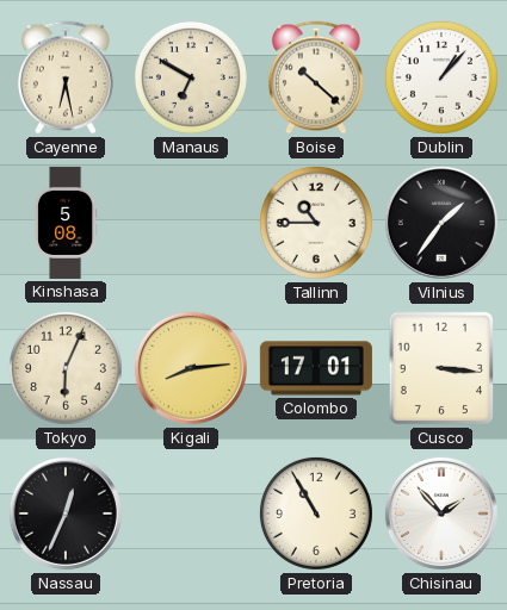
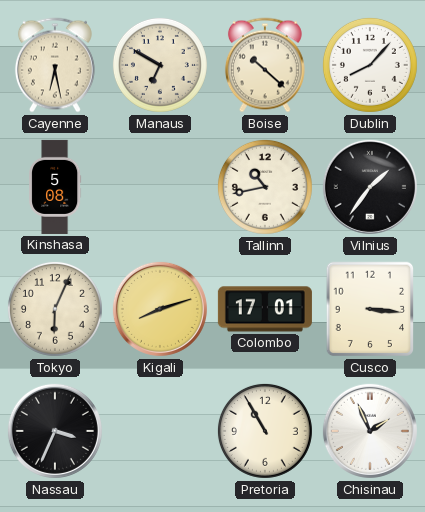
Dublin: 1:07 -> 8:07
Tallinn: 10:45 -> 10:43
Kigali: 8:14 -> 8:12
Nassau: 12:34 -> 3:34
Chisinau: 1:53 -> 1:56
